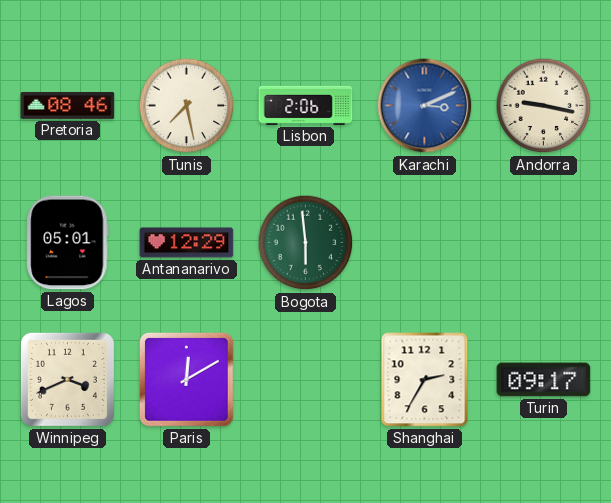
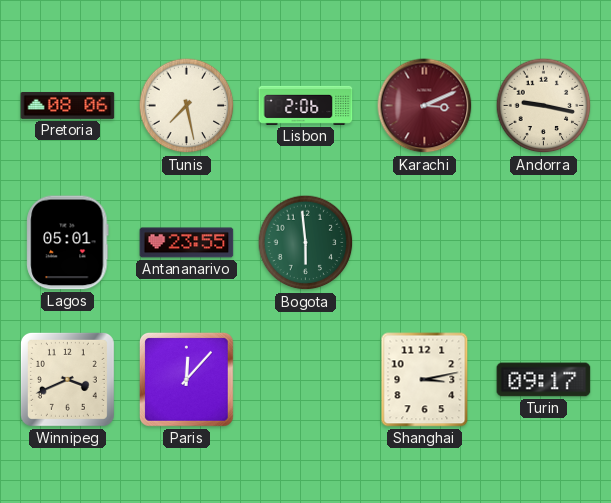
Pretoria: 08:46 -> 08:06
Karachi dial: blue -> burgundy
Antananarivo: 12:29 -> 23:55
Paris: 12:10 -> 12:07
Shanghai: 2:35 -> 3:13
